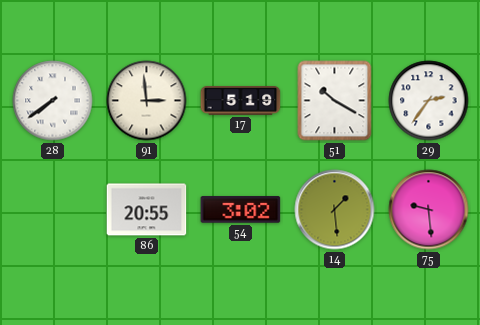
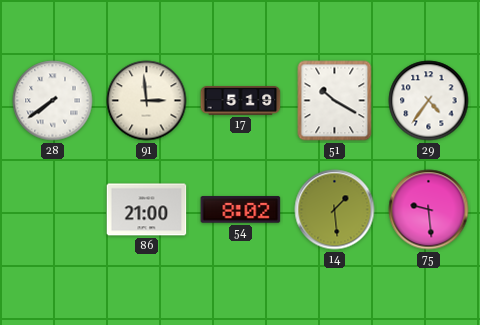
29: 2:36 -> 4:36
86: 20:55 -> 21:00
54: 3:02 -> 8:02
